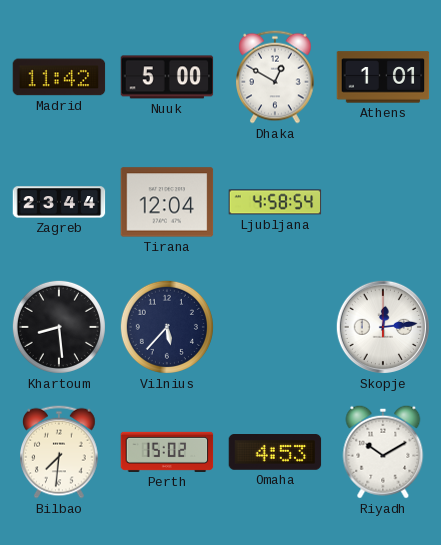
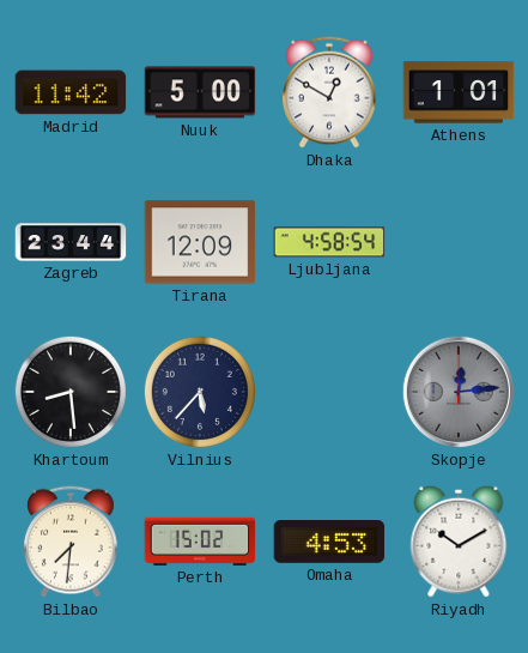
Tirana: 12:04 -> 12:09
Skopje dial: white -> grey
